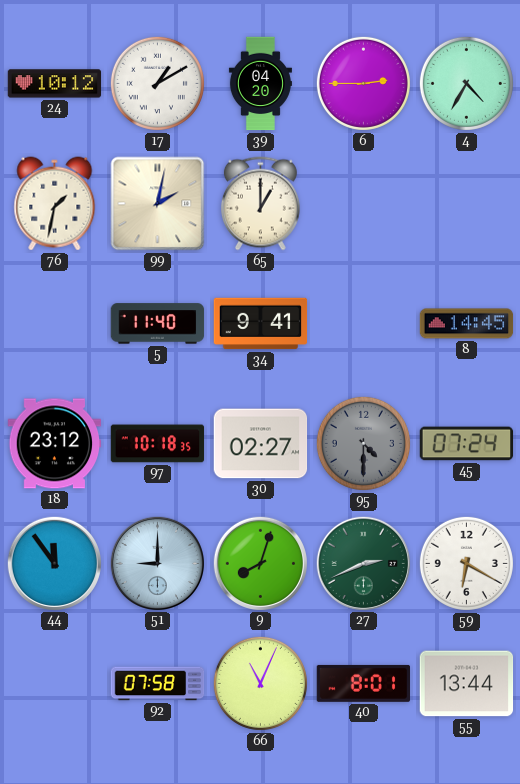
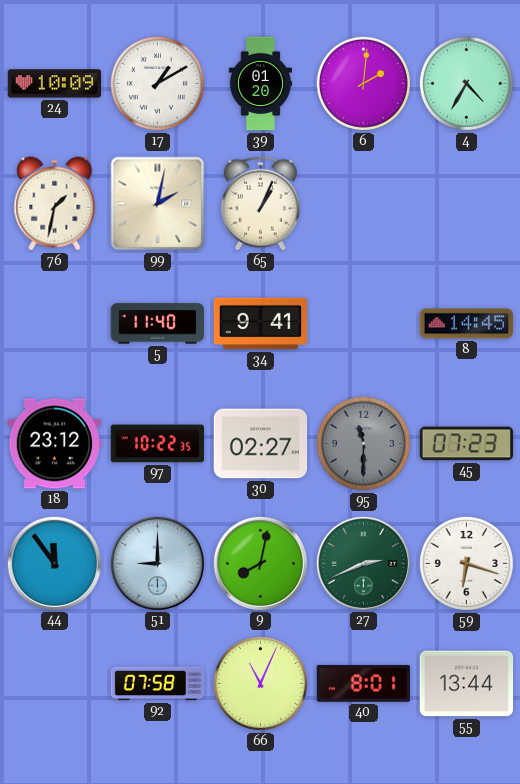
24: 10:12 -> 10:09
39: 04:20 -> 01:20
6: 2:45 -> 2:01
65: 1:00 -> 1:04
97: 10:18 -> 10:22
95: 4:30 -> 11:30
45: 07:24 -> 07:23
9: 8:03 -> 8:02
59: 6:20 -> 6:18
